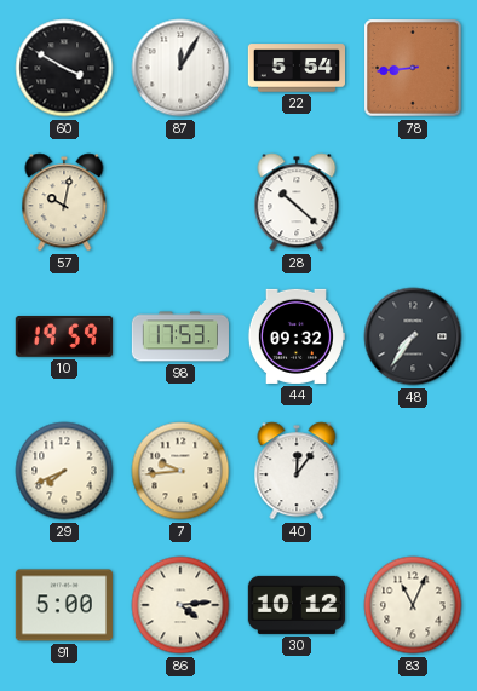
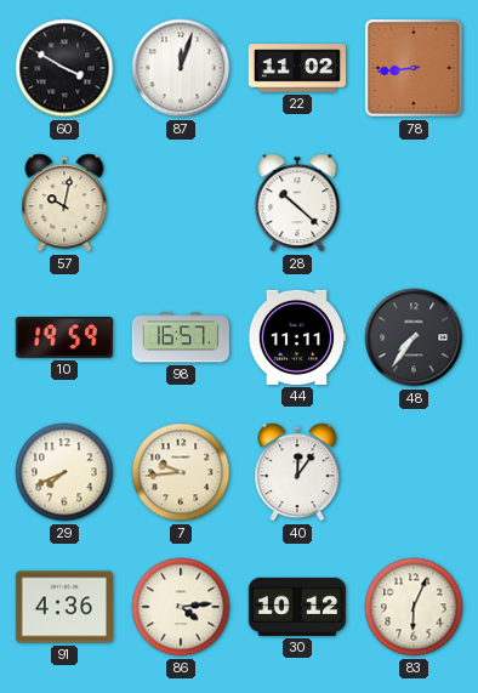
87: 12:05 -> 12:03
22: 5:54 -> 11:02
98: 17:53 -> 16:57
44: 09:32 -> 11:11
91: 5:00 -> 4:36
83: 11:04 -> 6:04
